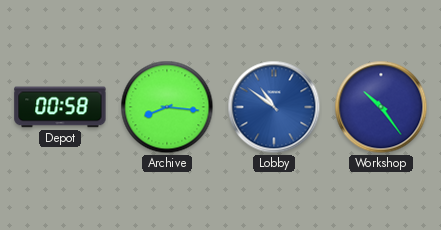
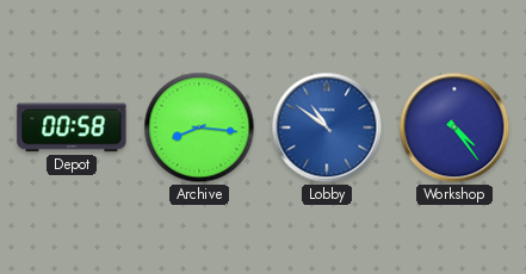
Workshop: 10:24 -> 4:24
